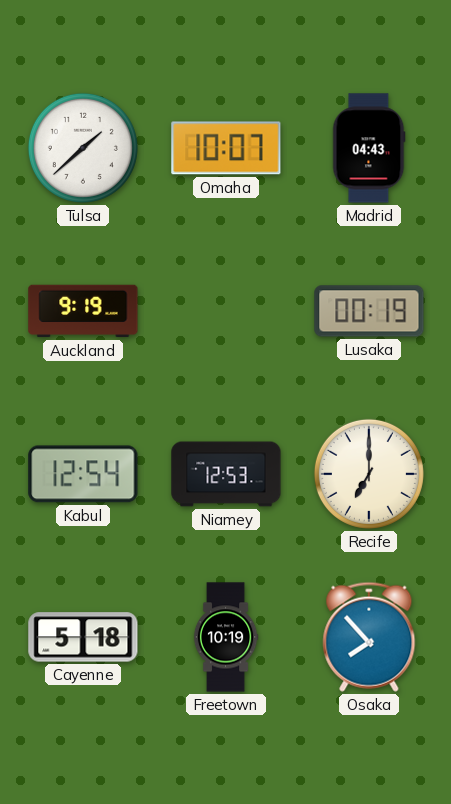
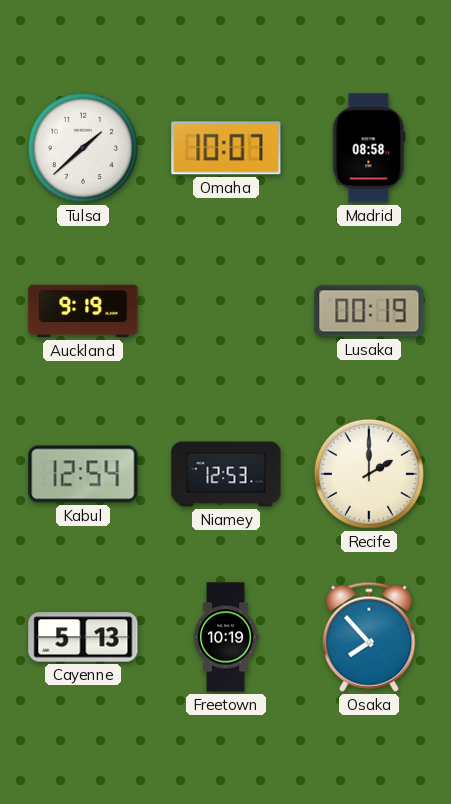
Madrid: 04:43 -> 08:58
Recife: 7:00 -> 2:00
Cayenne: 5:18 -> 5:13
